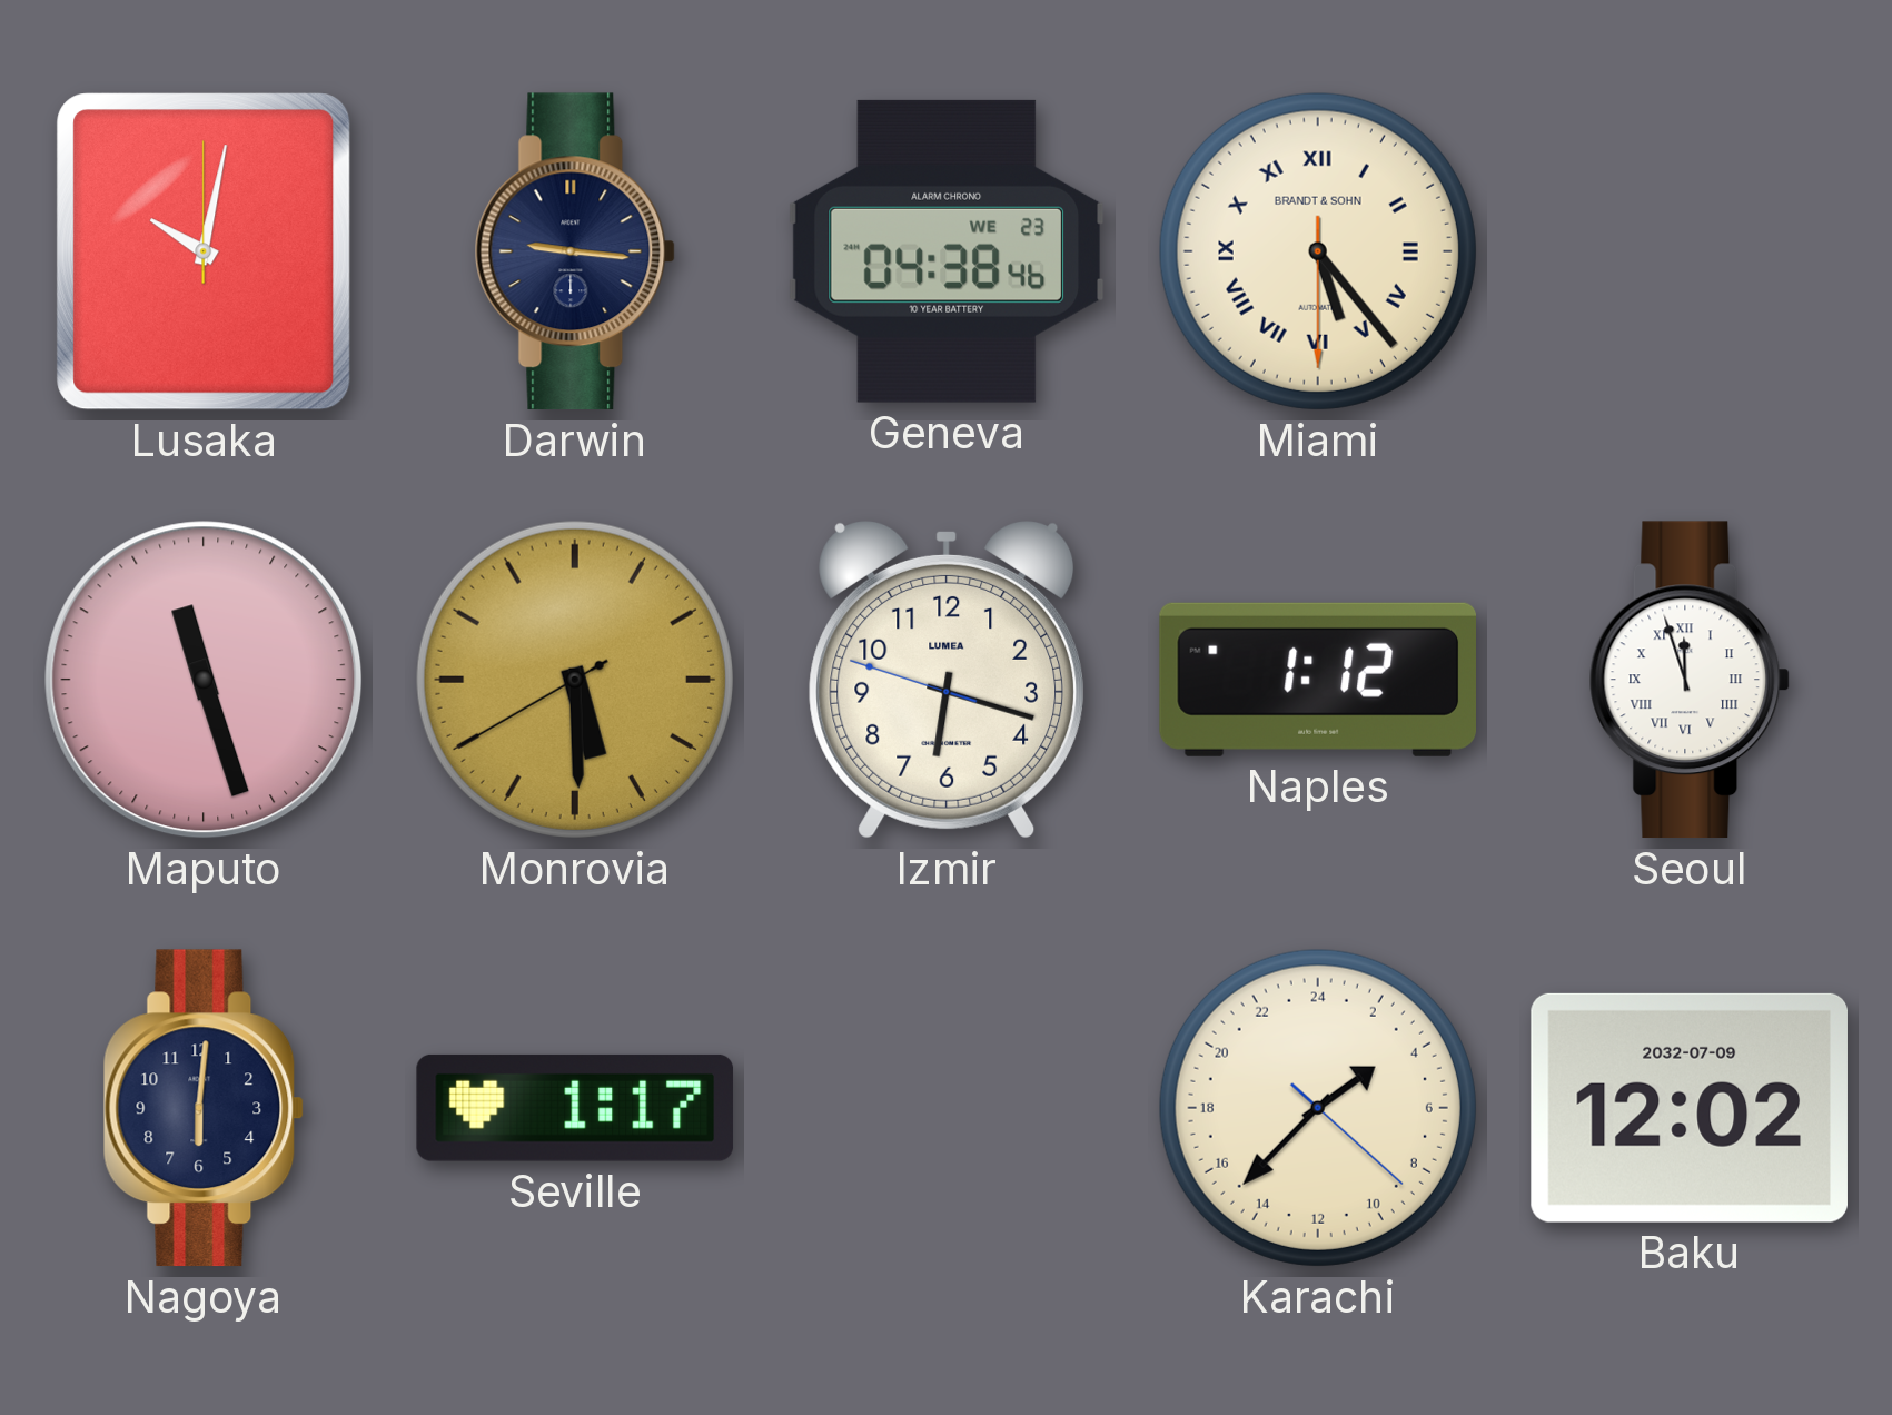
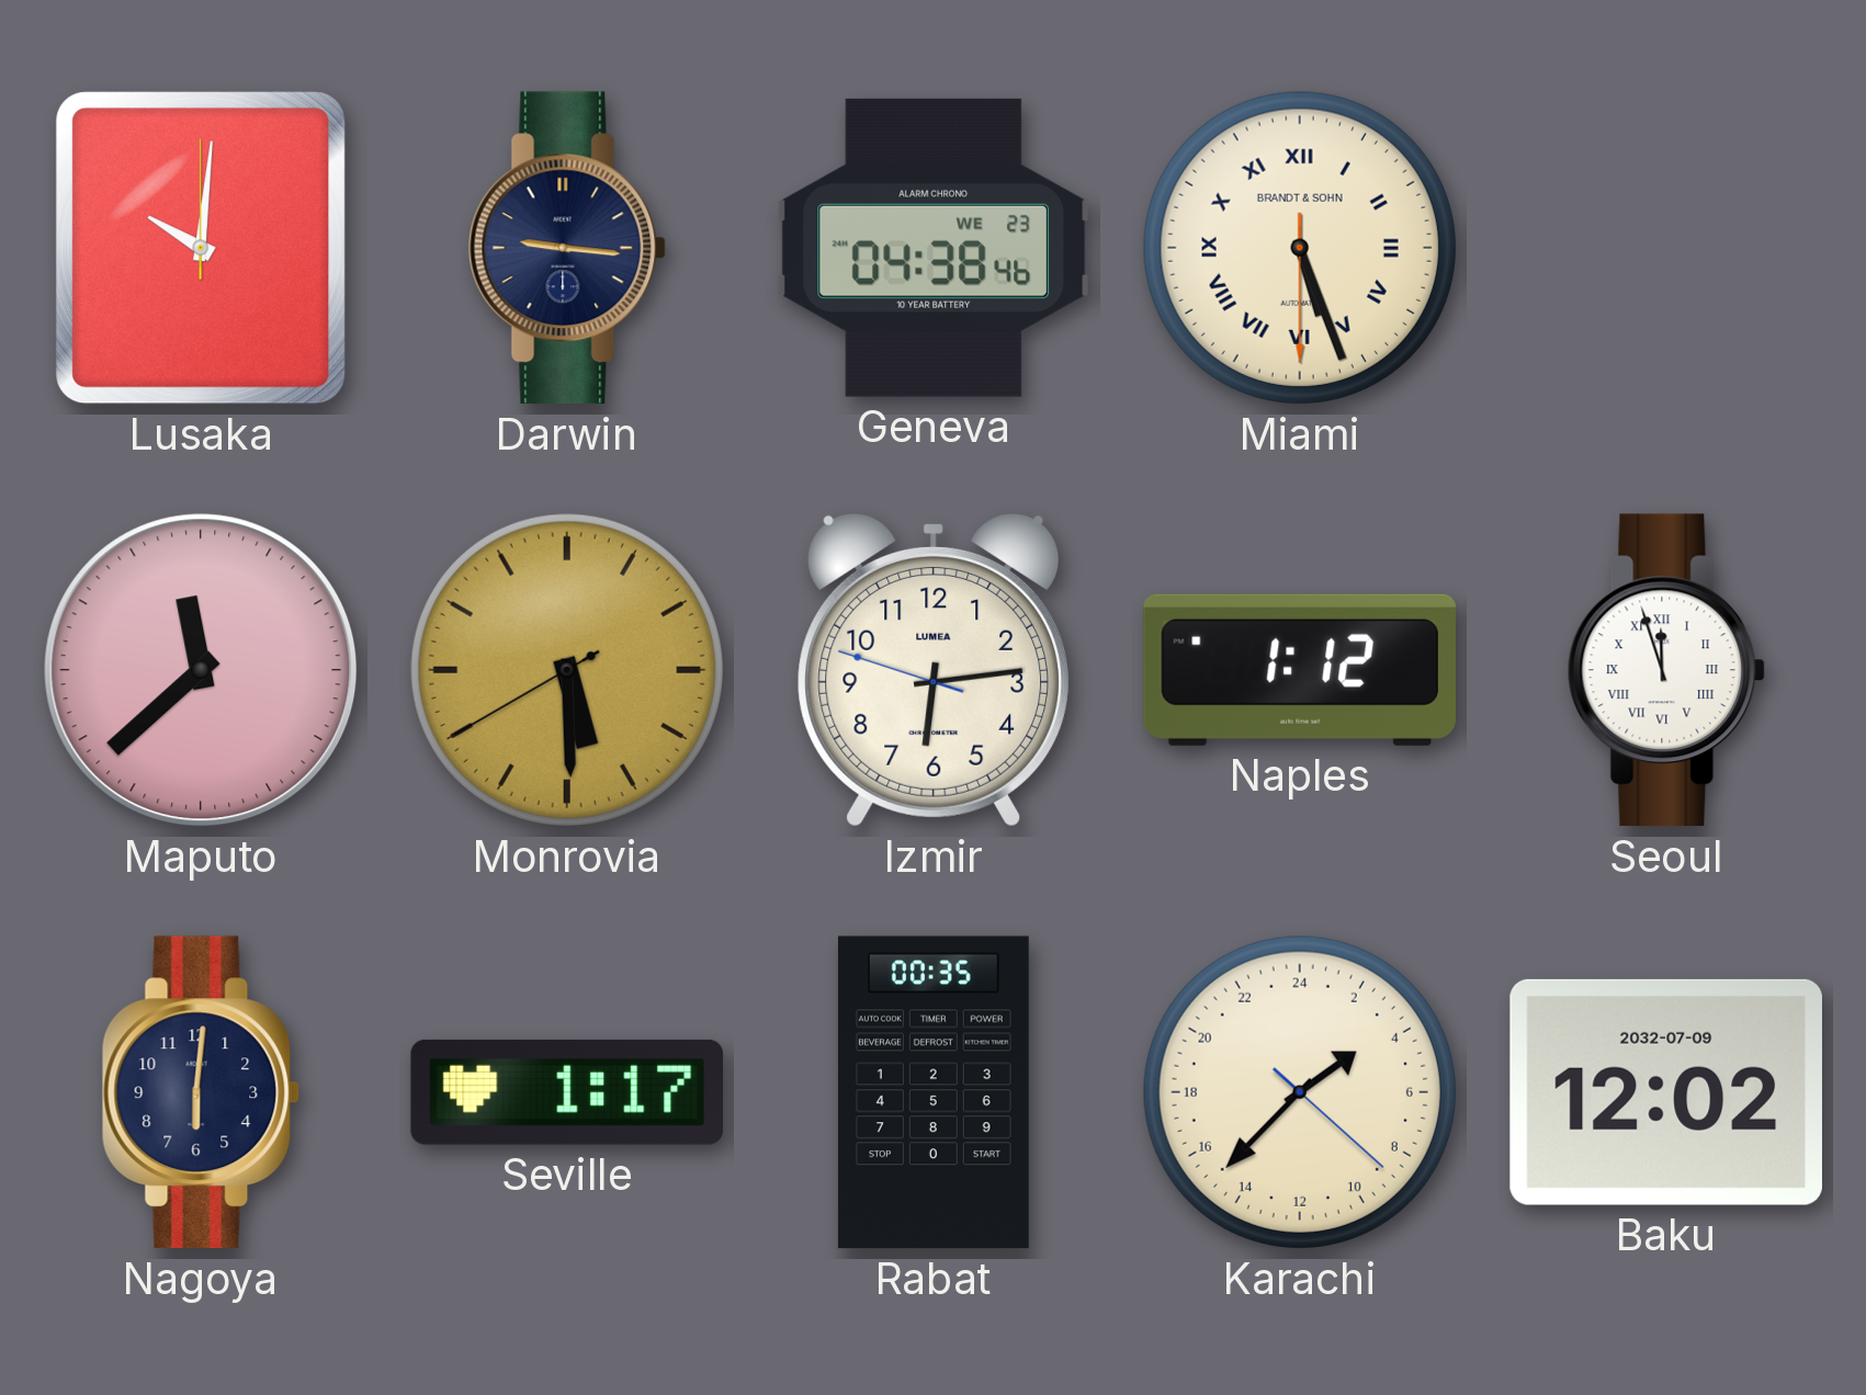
Lusaka: 10:02 -> 10:01
Miami: 5:23 -> 5:26
Maputo: 11:27 -> 11:38
Izmir: 6:17 -> 6:13
Rabat: none -> 00:35
